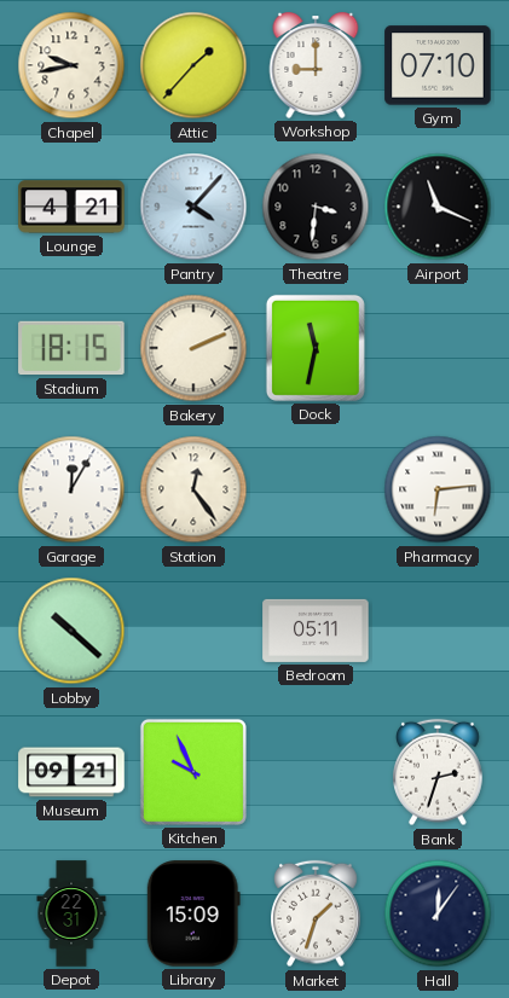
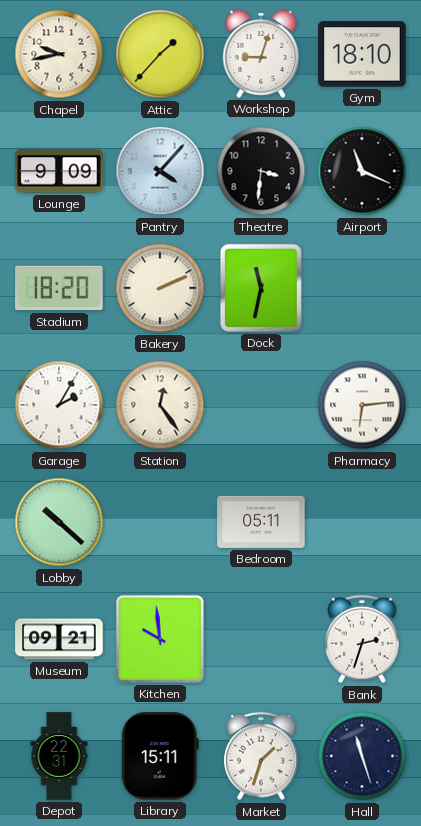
Workshop: 9:00 -> 9:03
Gym: 07:10 -> 18:10
Lounge: 4:21 -> 9:09
Stadium: 18:15 -> 18:20
Garage: 12:05 -> 2:05
Kitchen: 9:56 -> 9:59
Library: 15:09 -> 15:11
Hall: 12:06 -> 11:27
